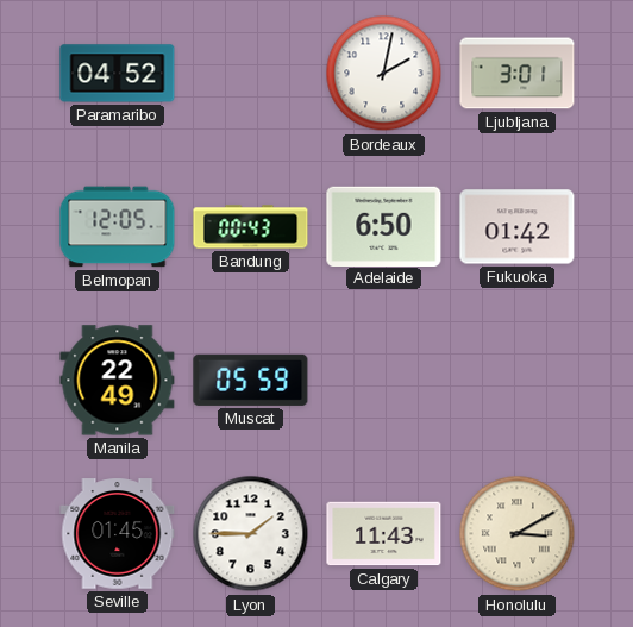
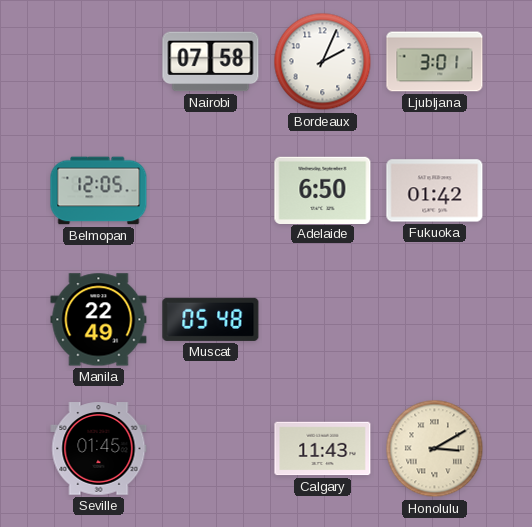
Paramaribo: 04:52 -> none
Nairobi: none -> 07:58
Bordeaux: 2:02 -> 2:04
Bandung: 00:43 -> none
Muscat: 05:59 -> 05:48
Lyon: 1:45 -> none
